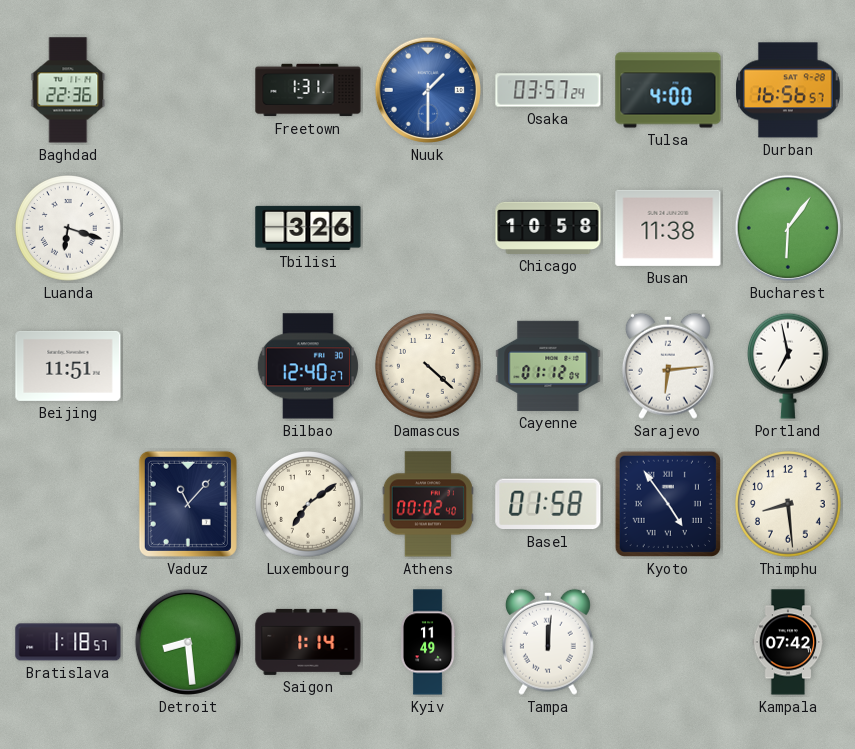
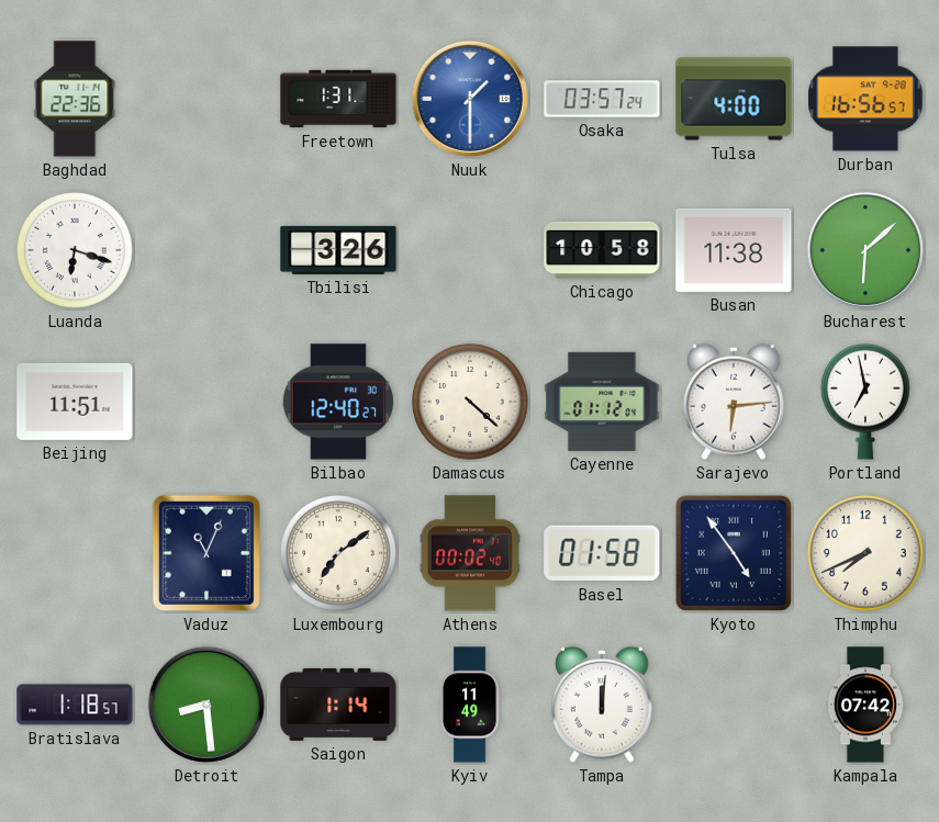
Bucharest: 6:06 -> 6:08
Vaduz: 11:07 -> 11:04
Thimphu: 8:29 -> 7:41
